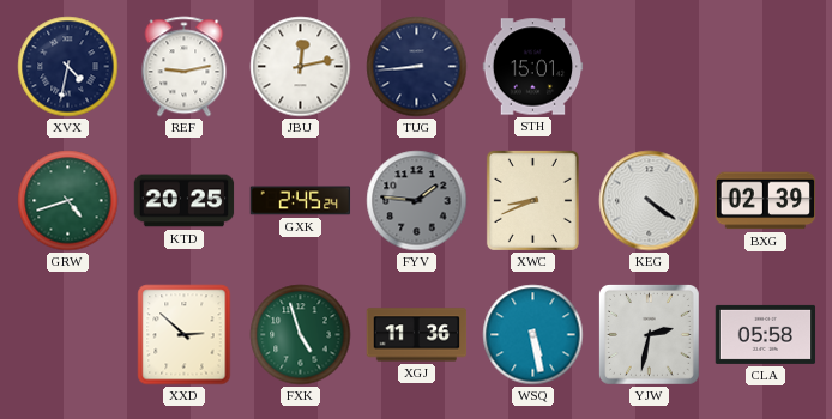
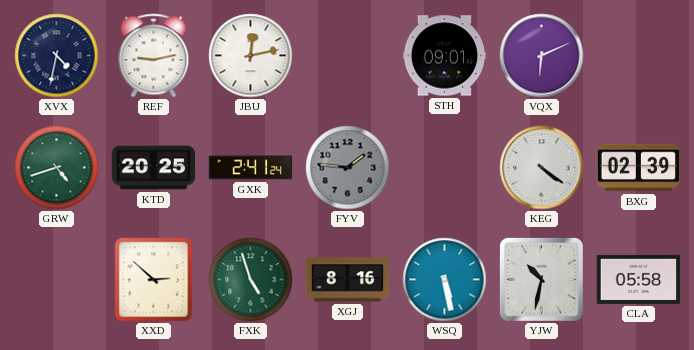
TUG: 8:44 -> none
STH: 15:01 -> 09:01
VQX: none -> 6:11
GXK: 2:45 -> 2:41
XWC: 8:41 -> none
XGJ: 11:36 -> 8:16
YJW: 2:32 -> 10:32
